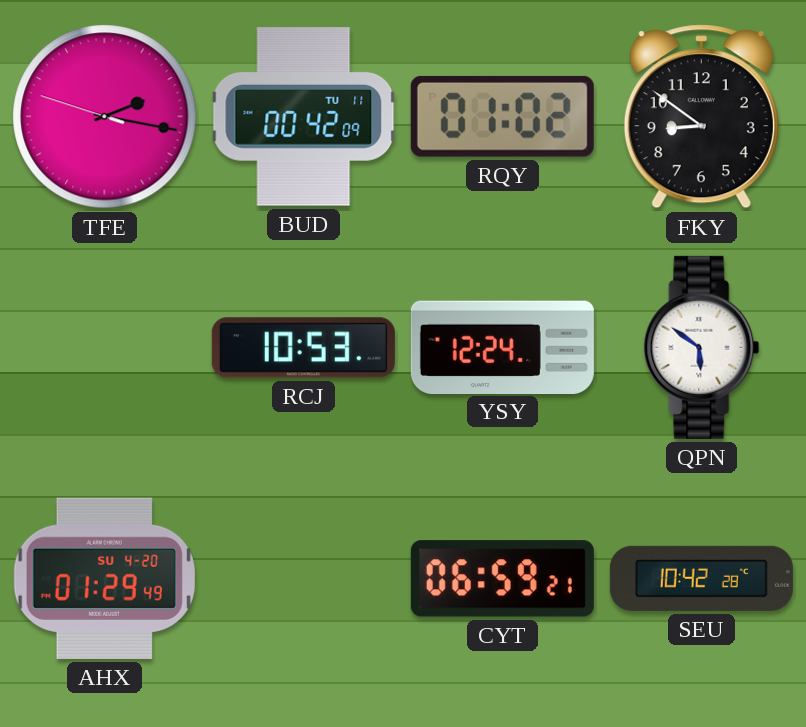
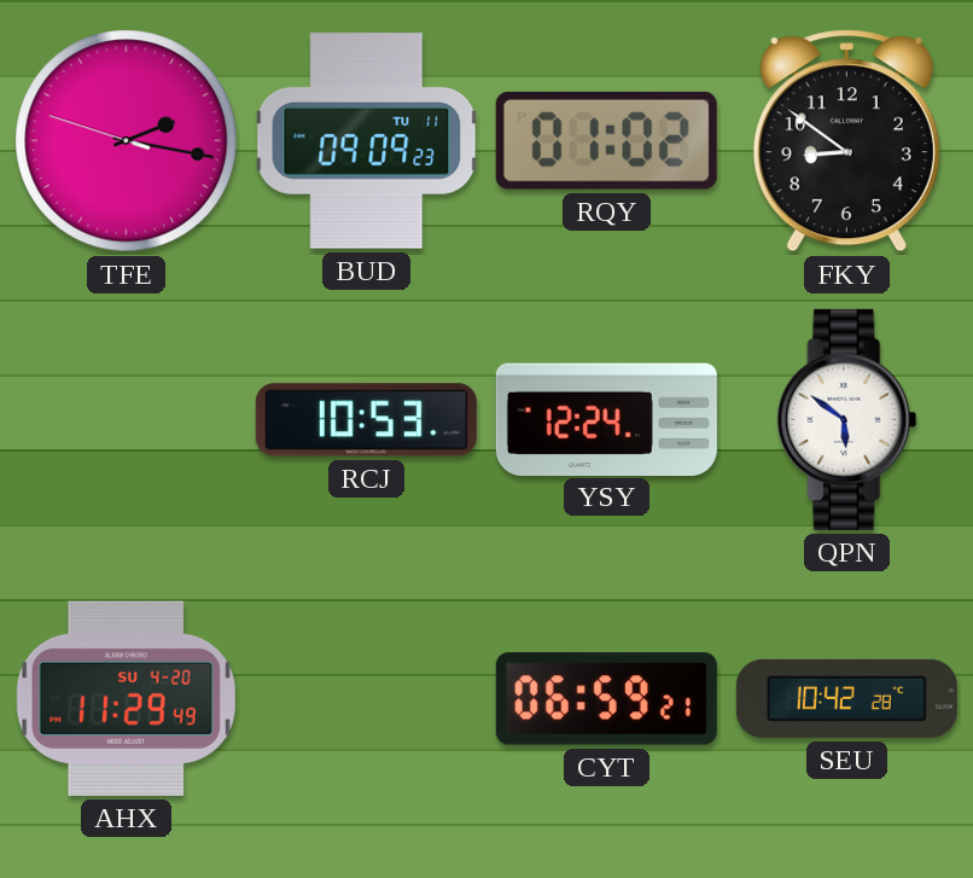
BUD: 00:42 -> 09:09
AHX: 01:29 -> 11:29
